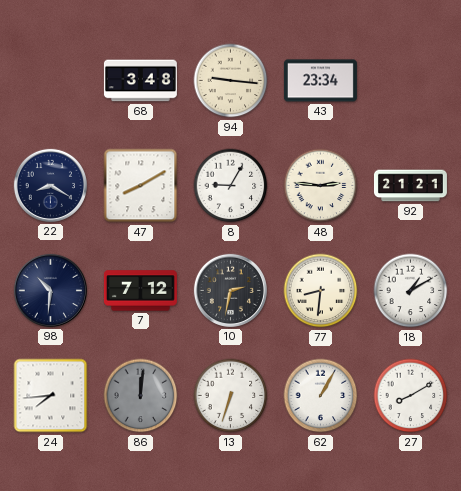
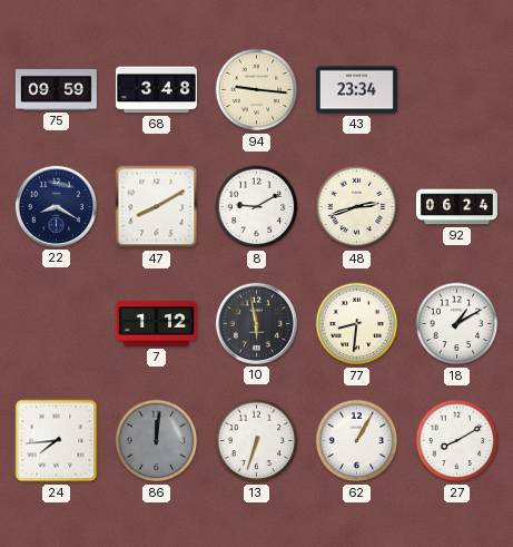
75: none -> 09:59
8: 9:05 -> 9:10
48: 2:46 -> 2:42
92: 21:21 -> 06:24
98: 10:31 -> none
7: 7:12 -> 1:12
10: 2:32 -> 5:58
